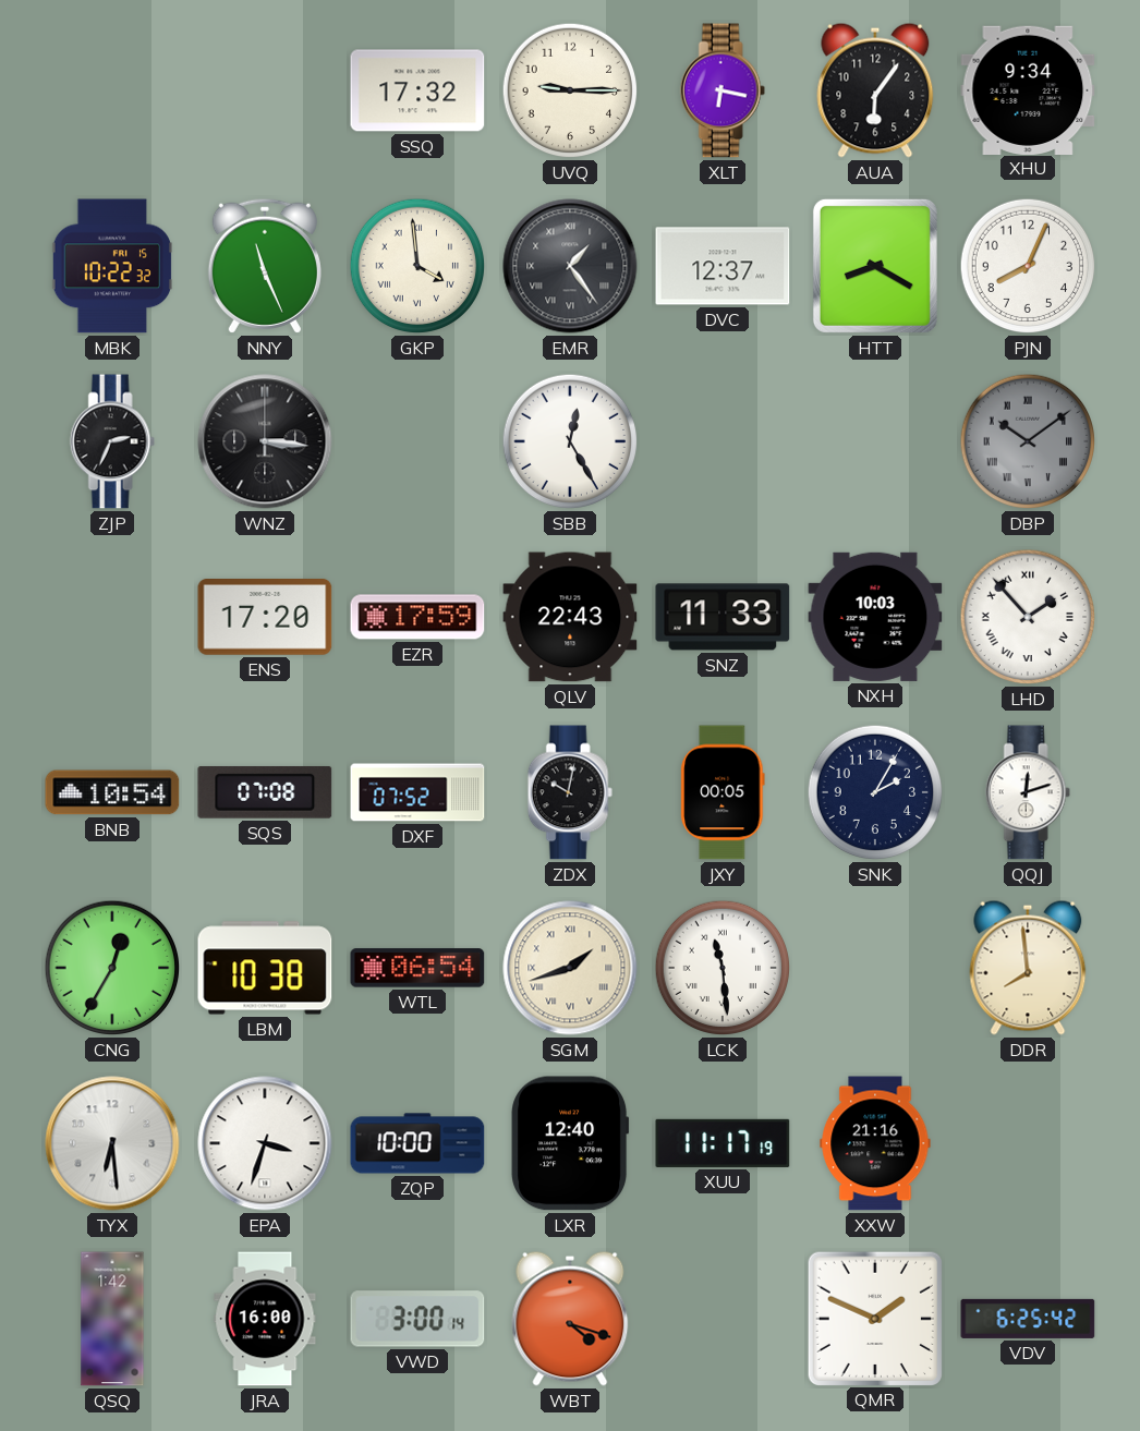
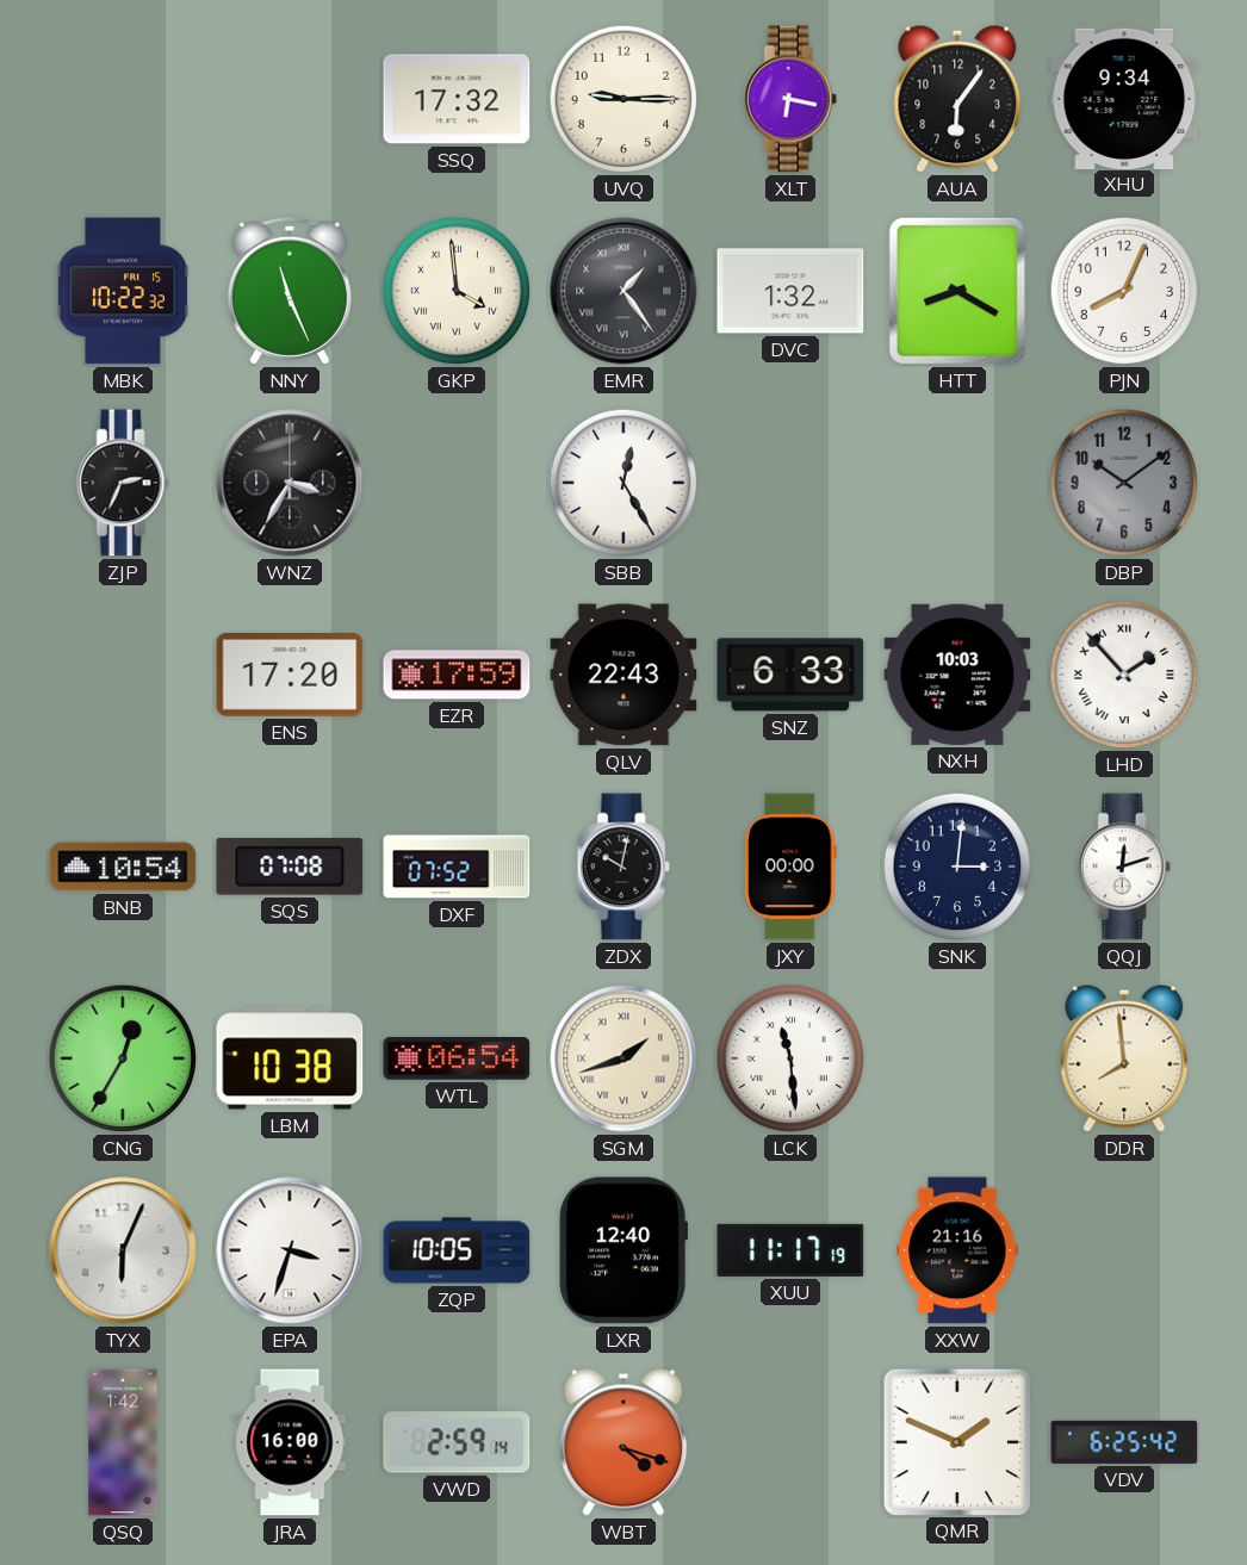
DVC: 12:37 -> 1:32
WNZ: 3:16 -> 3:35
DBP numerals: Roman -> Arabic
SNZ: 11:33 -> 6:33
JXY: 00:05 -> 00:00
SNK: 2:05 -> 3:01
TYX: 6:29 -> 6:04
ZQP: 10:00 -> 10:05
VWD: 3:00 -> 2:59
